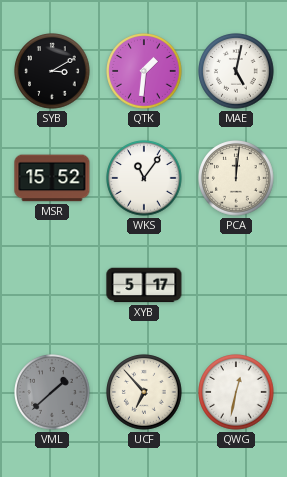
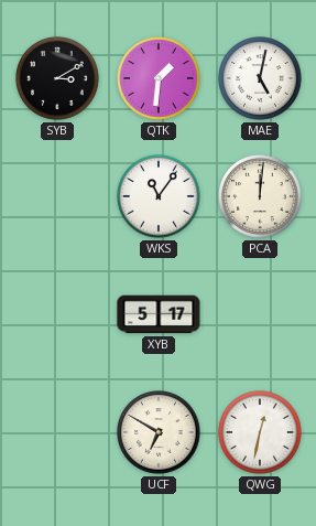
MSR: 15:52 -> none
VML: 1:38 -> none
UCF: 6:53 -> 6:50
